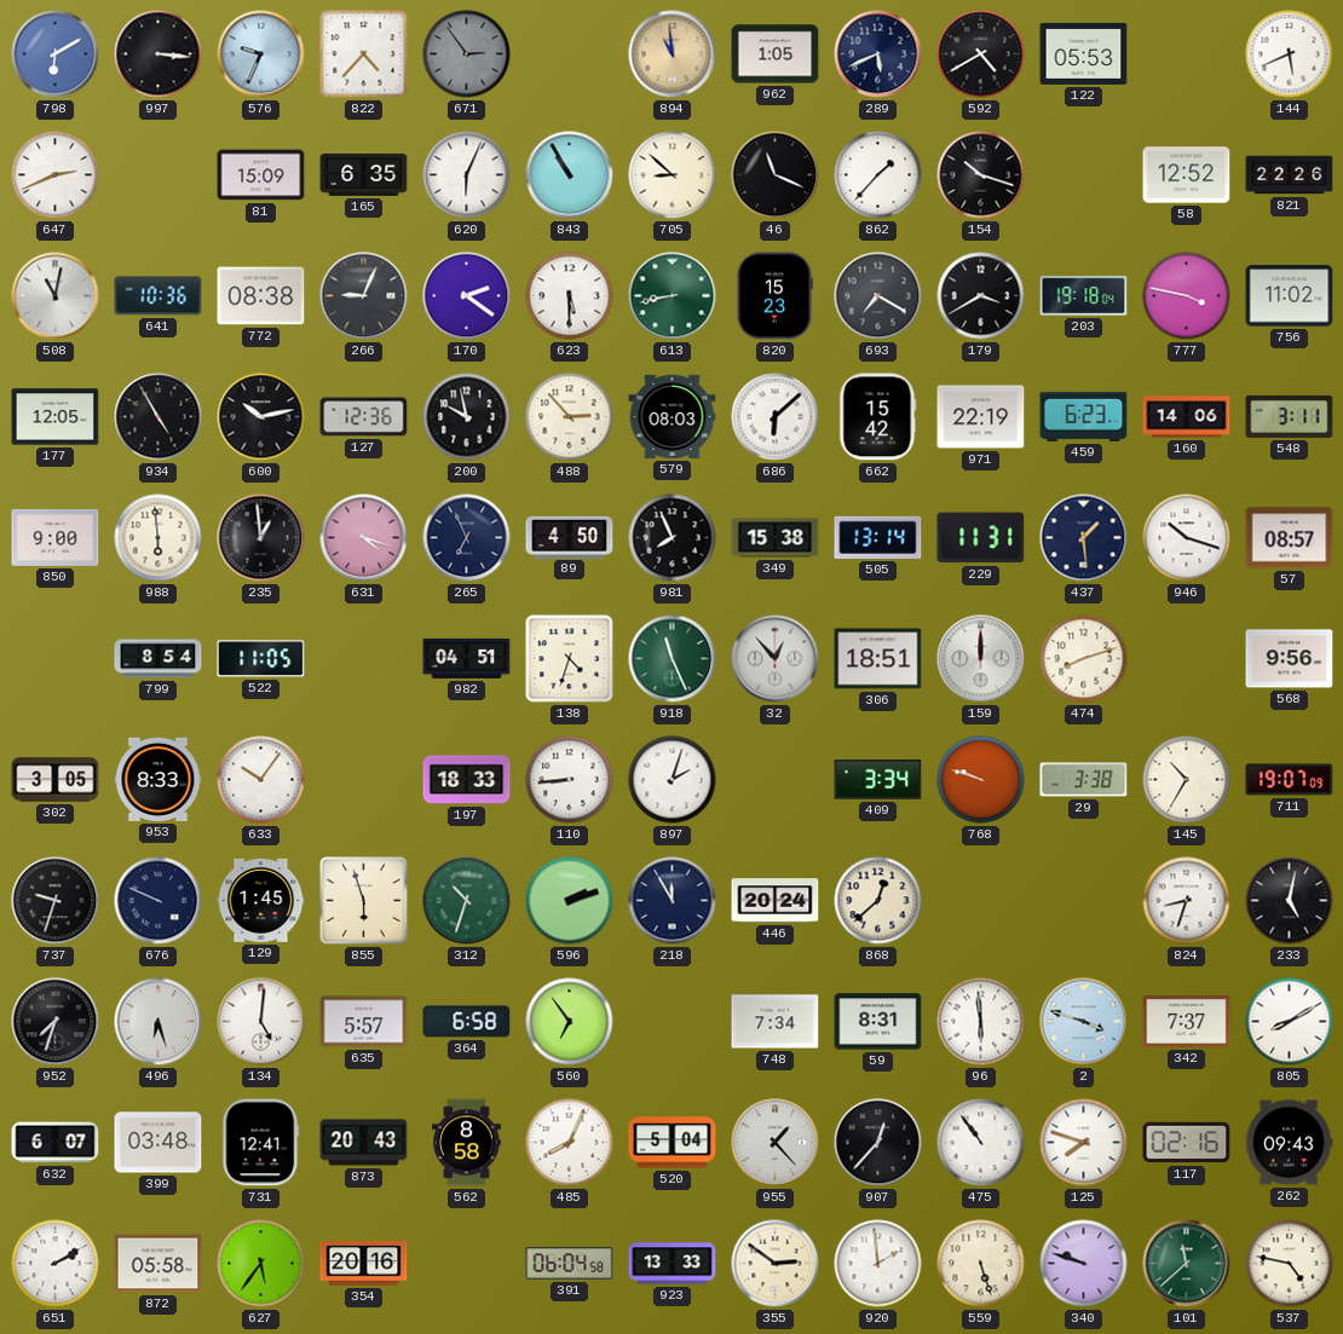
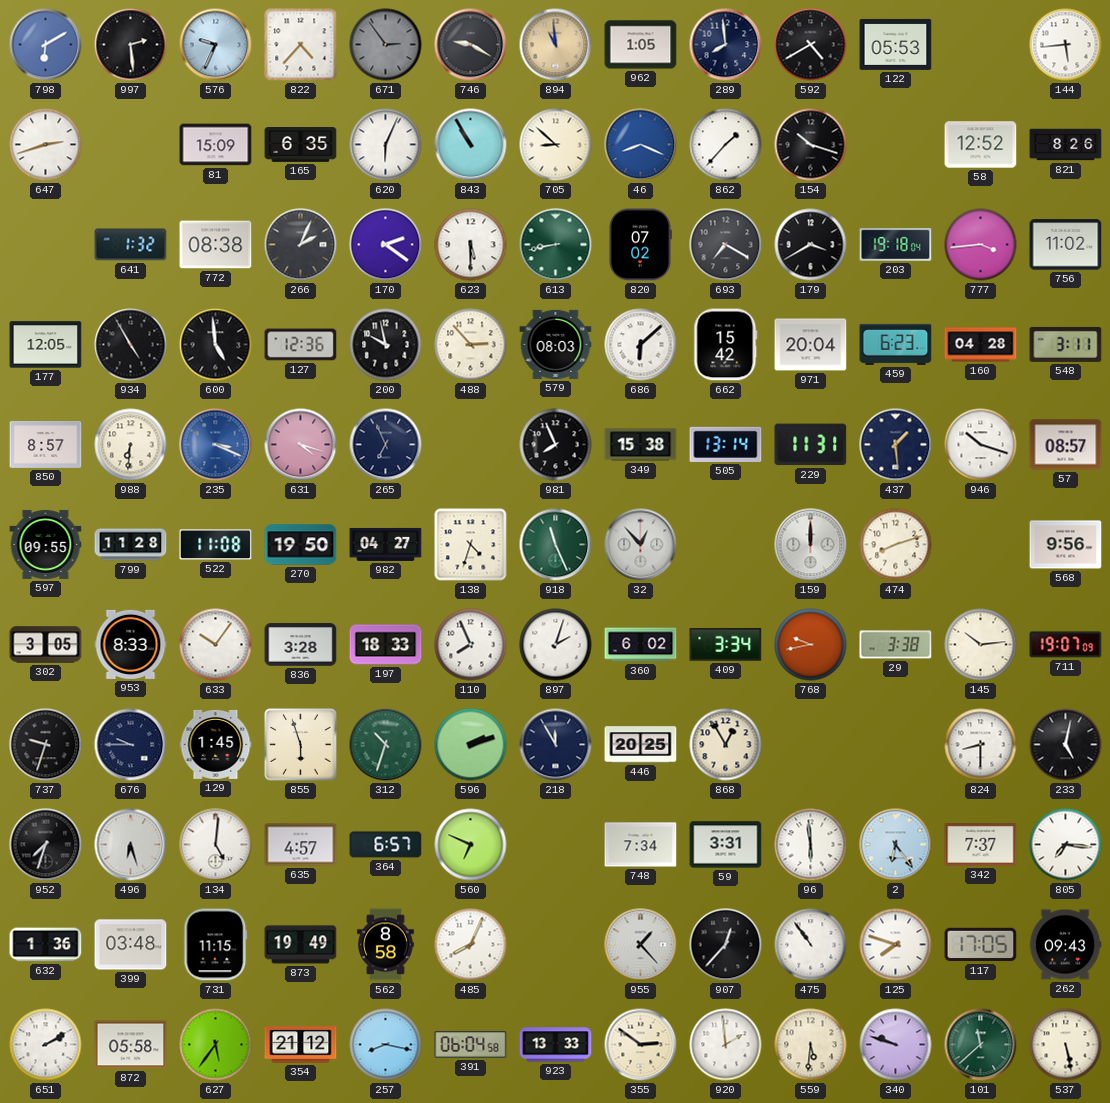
997: 3:16 -> 2:29
746: none -> 9:20
289: 5:41 -> 7:59
144: 5:41 -> 5:44
647: 2:41 -> 2:42
46: 11:19 -> 8:19
46 dial: black -> blue
821: 22:26 -> 8:26
508: 11:02 -> none
641: 10:36 -> 1:32
266: 9:04 -> 2:04
820: 15:23 -> 07:02
777: 3:47 -> 3:44
600: 10:13 -> 4:59
971: 22:19 -> 20:04
160: 14:06 -> 04:28
850: 9:00 -> 8:57
988: 5:59 -> 6:31
235: 12:59 -> 3:19
235 dial: black -> blue
89: 4:50 -> none
597: none -> 09:55
799: 8:54 -> 11:28
522: 11:05 -> 11:08
270: none -> 19:50
982: 04:51 -> 04:27
306: 18:51 -> none
836: none -> 3:28
110: 8:44 -> 7:56
360: none -> 6:02
768: 9:48 -> 9:43
145: 10:35 -> 10:14
676: 9:49 -> 9:45
446: 20:24 -> 20:25
868: 12:38 -> 12:55
824: 8:33 -> 8:30
635: 5:57 -> 4:57
364: 6:58 -> 6:57
560: 6:54 -> 6:49
59: 8:31 -> 3:31
2: 3:48 -> 6:24
805: 8:10 -> 7:16
632: 6:07 -> 1:36
731: 12:41 -> 11:15
873: 20:43 -> 19:49
520: 5:04 -> none
117: 02:16 -> 17:05
354: 20:16 -> 21:12
257: none -> 8:17
559: 5:27 -> 5:31
537: 4:47 -> 5:28
